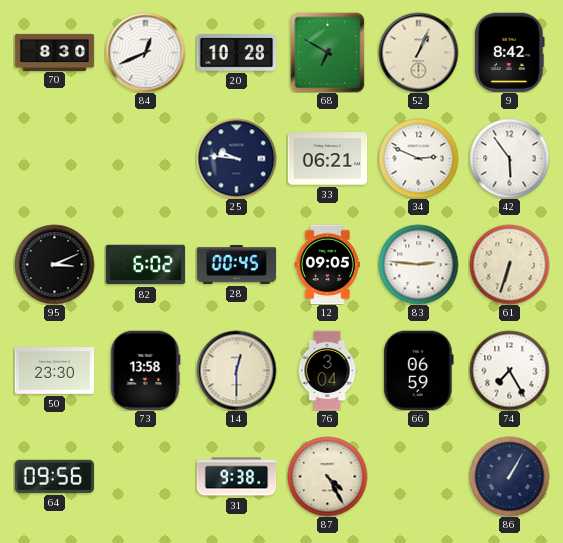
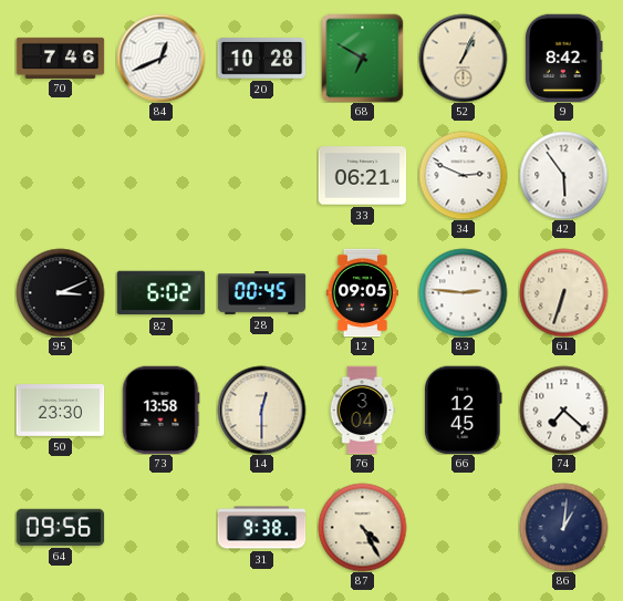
70: 8:30 -> 7:46
25: 9:46 -> none
66: 06:59 -> 12:45
74: 7:25 -> 7:22
86: 1:05 -> 1:01
